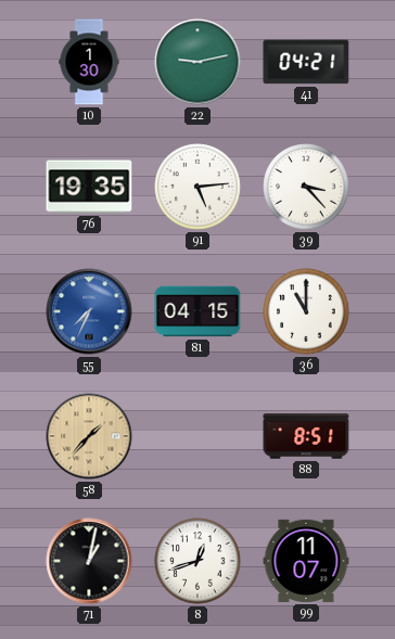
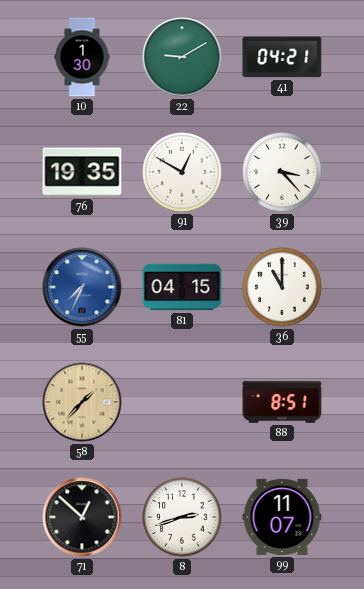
22: 9:13 -> 9:10
91: 5:14 -> 12:50
71: 1:02 -> 12:52
8: 12:42 -> 2:42
